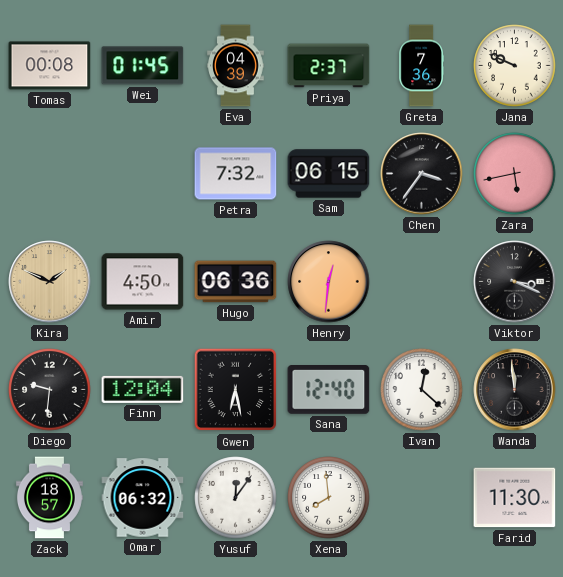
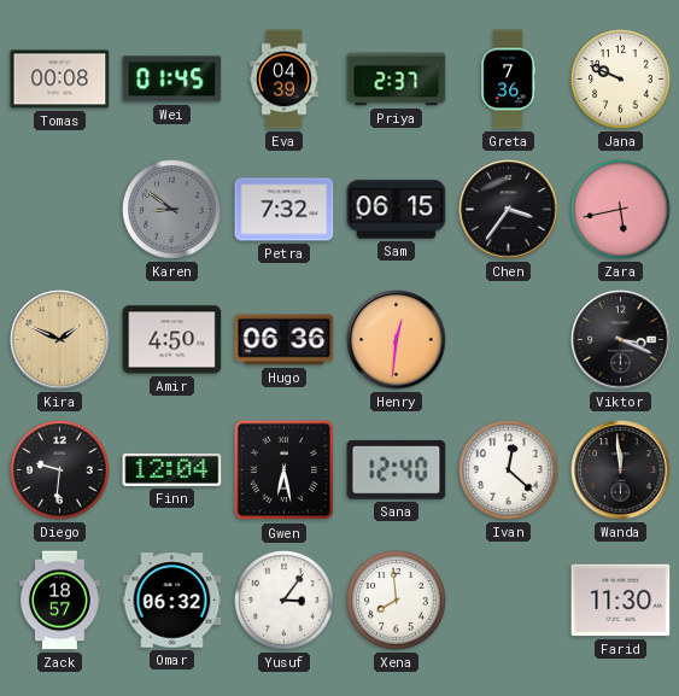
Karen: none -> 8:51
Yusuf: 12:06 -> 3:06
